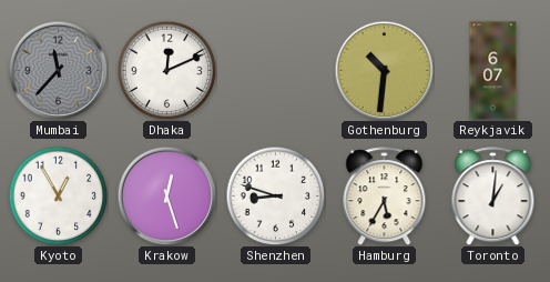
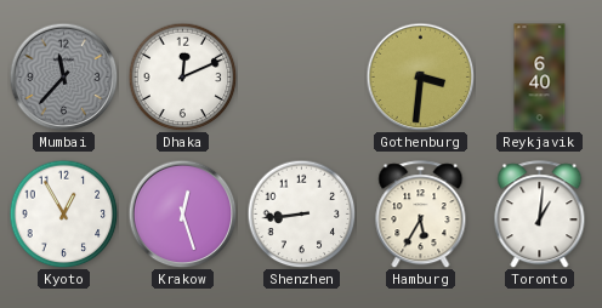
Gothenburg: 10:31 -> 3:31
Reykjavik: 6:07 -> 6:40
Shenzhen: 8:48 -> 8:44
